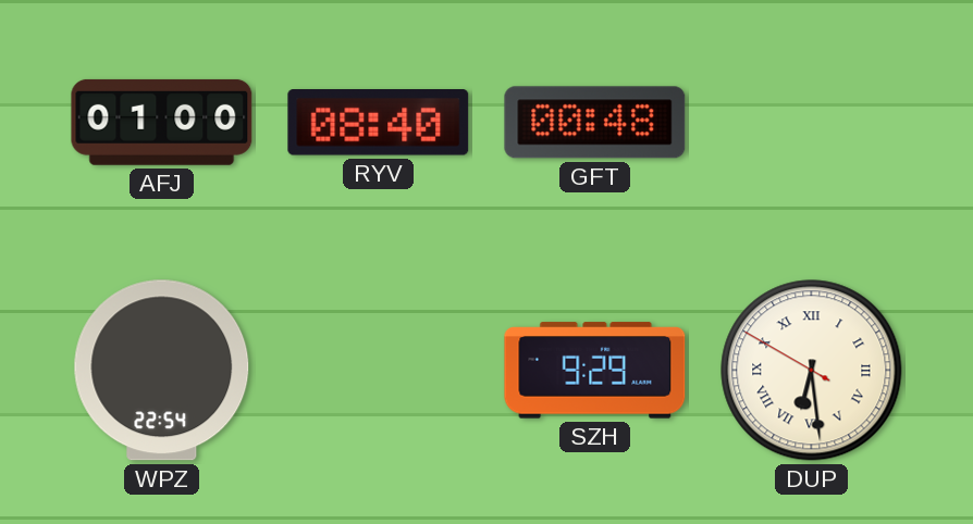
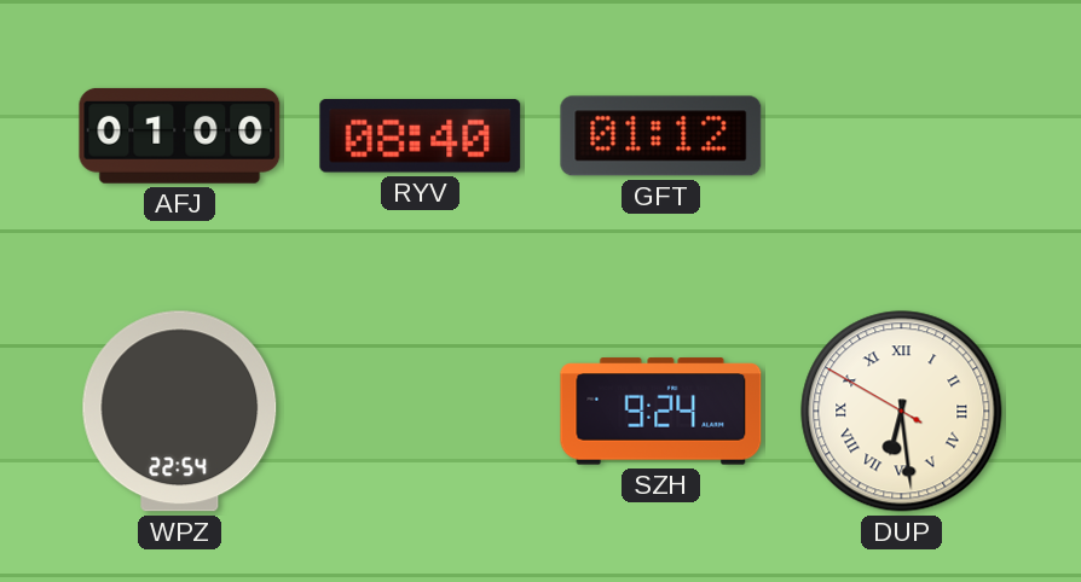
GFT: 00:48 -> 01:12
SZH: 9:29 -> 9:24
